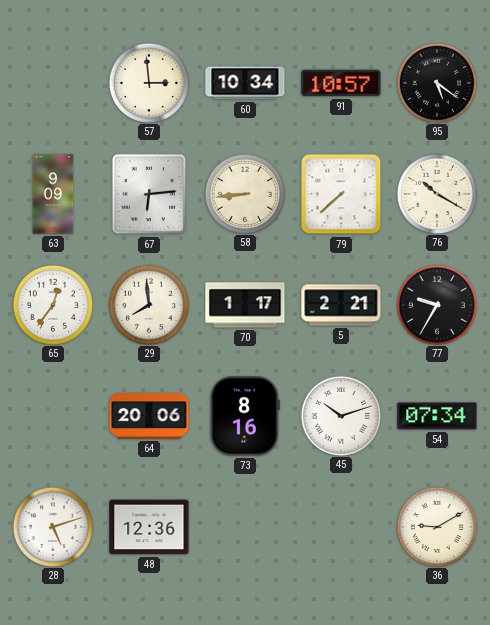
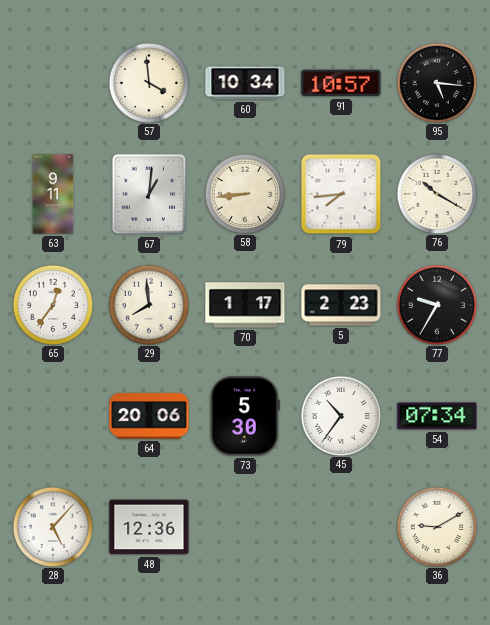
57: 2:59 -> 3:59
95: 5:21 -> 5:16
63: 9:09 -> 9:11
67: 6:14 -> 1:01
79: 7:38 -> 7:44
5: 2:21 -> 2:23
73: 8:16 -> 5:30
45: 10:12 -> 10:36
28: 5:12 -> 5:07
